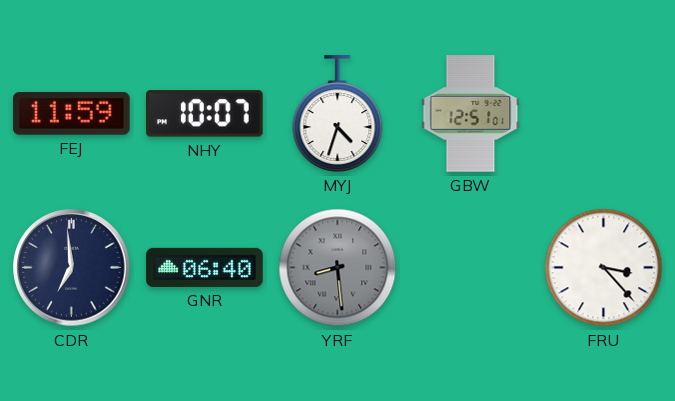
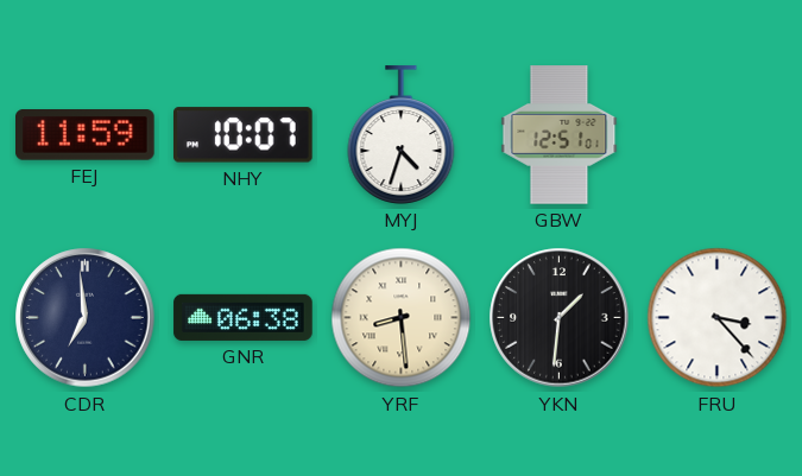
GNR: 06:40 -> 06:38
YRF dial: grey -> cream
YKN: none -> 1:31
